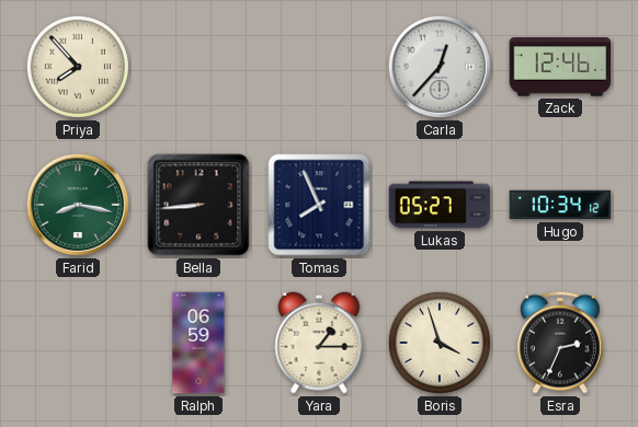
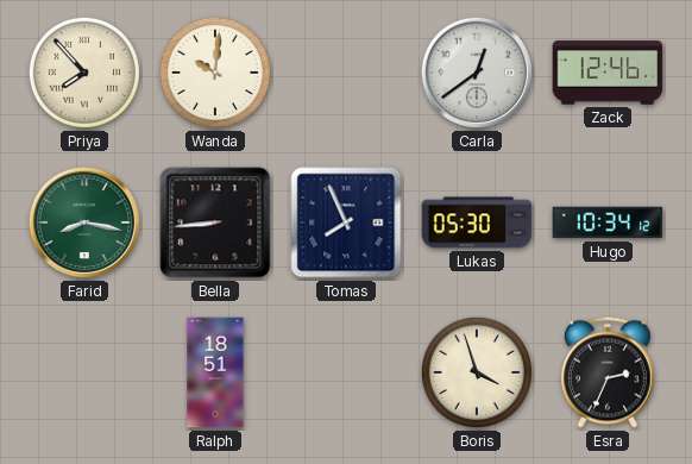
Wanda: none -> 10:01
Carla: 12:37 -> 12:39
Lukas: 05:27 -> 05:30
Ralph: 06:59 -> 18:51
Yara: 1:15 -> none
